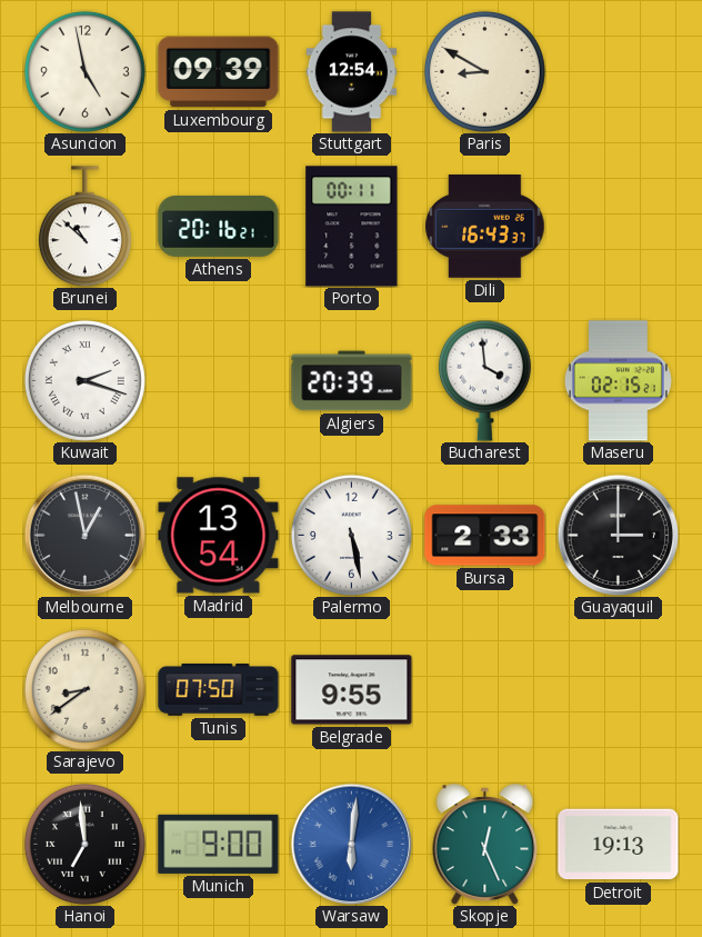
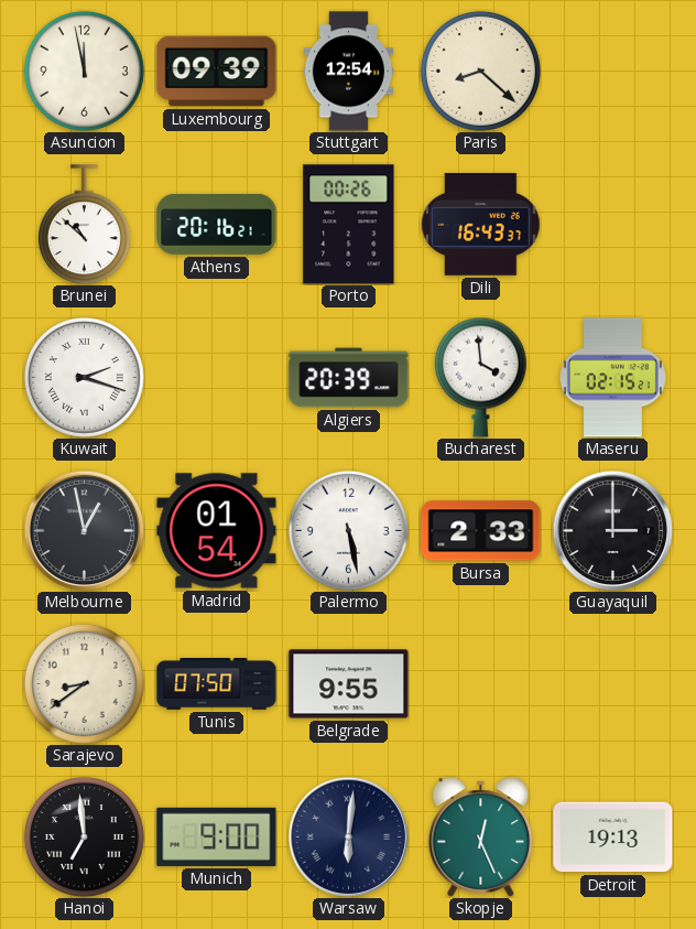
Asuncion: 4:58 -> 11:58
Paris: 8:50 -> 8:22
Porto: 00:11 -> 00:26
Madrid: 13:54 -> 01:54
Warsaw dial: blue -> navy
